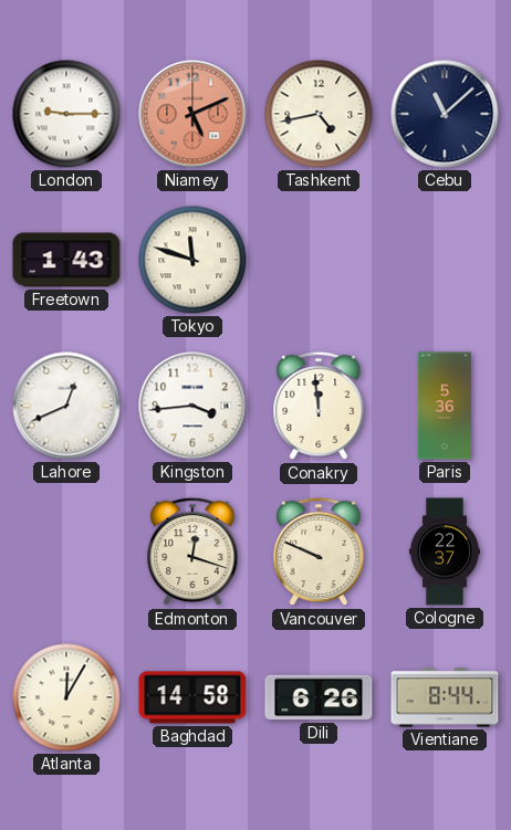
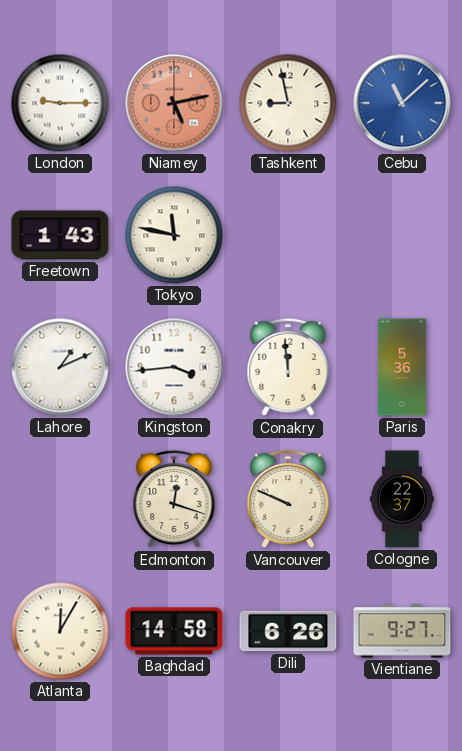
Niamey: 5:11 -> 5:13
Tashkent: 4:43 -> 8:58
Cebu dial: navy -> blue
Tokyo: 11:48 -> 11:47
Lahore: 12:41 -> 1:11
Vientiane: 8:44 -> 9:27
